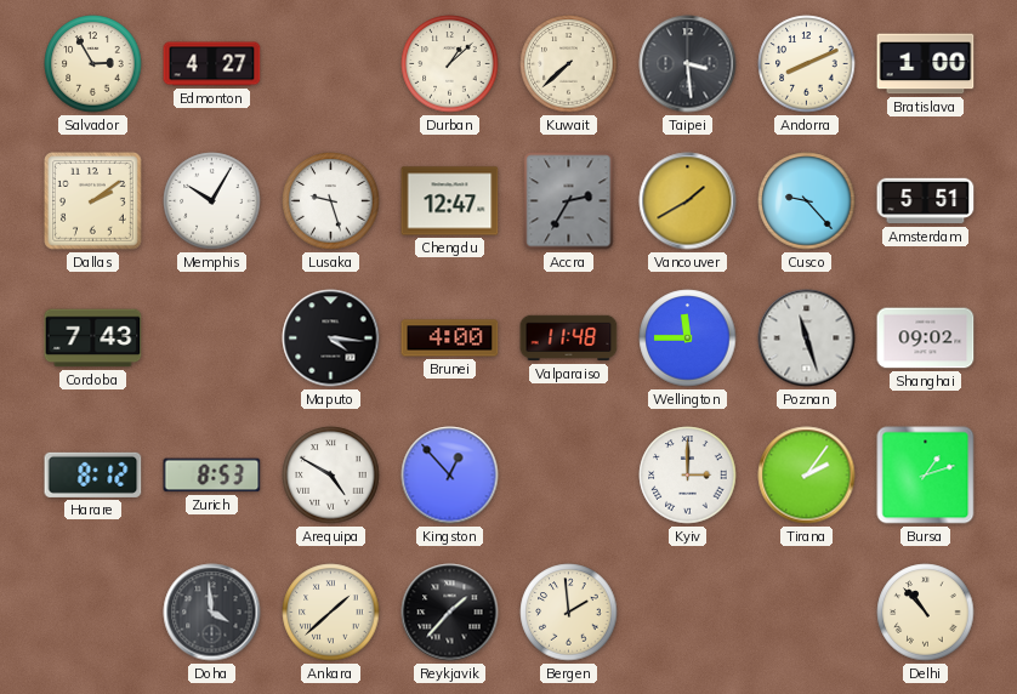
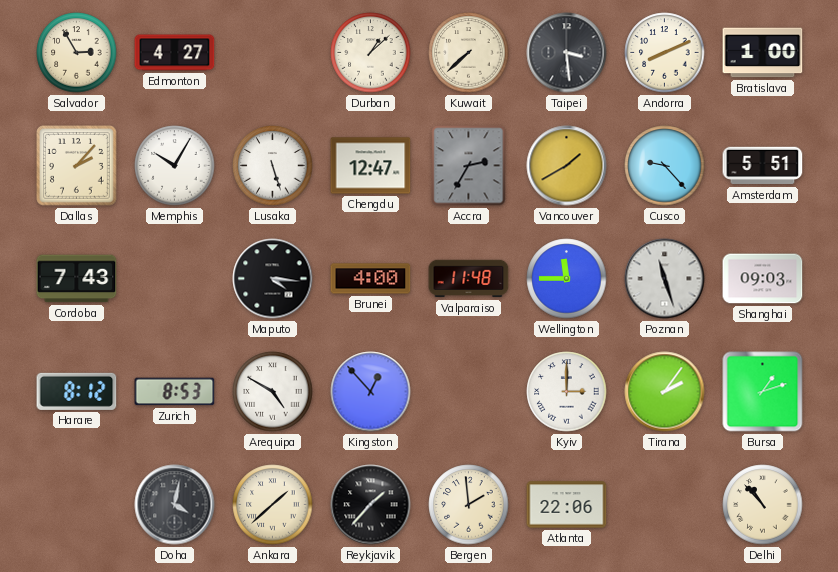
Dallas: 2:09 -> 2:07
Lusaka: 9:27 -> 5:27
Shanghai: 09:02 -> 09:03
Doha: 3:59 -> 4:02
Atlanta: none -> 22:06
